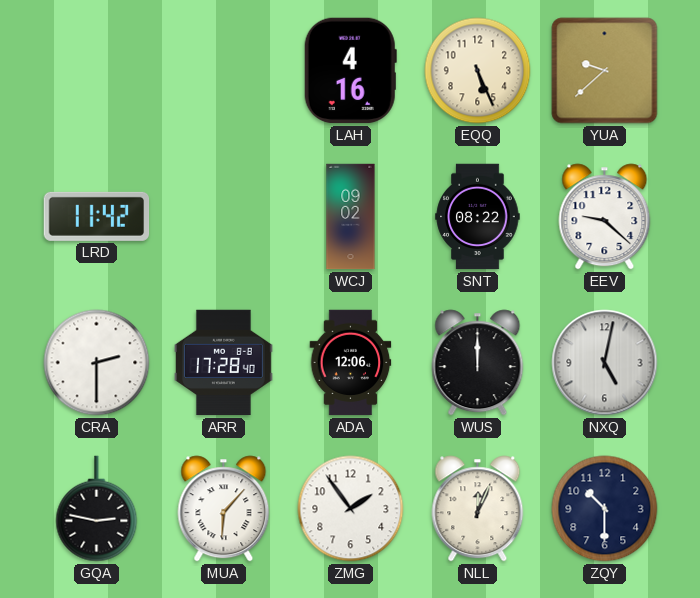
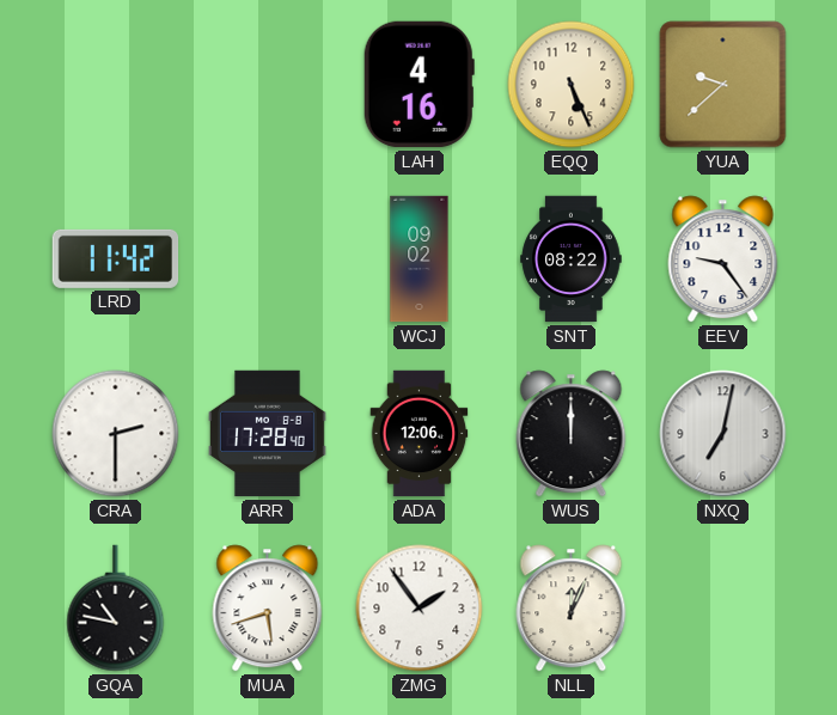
EEV: 9:22 -> 9:24
NXQ: 5:02 -> 7:02
GQA: 2:47 -> 10:47
MUA: 6:07 -> 5:42
ZQY: 10:30 -> none
